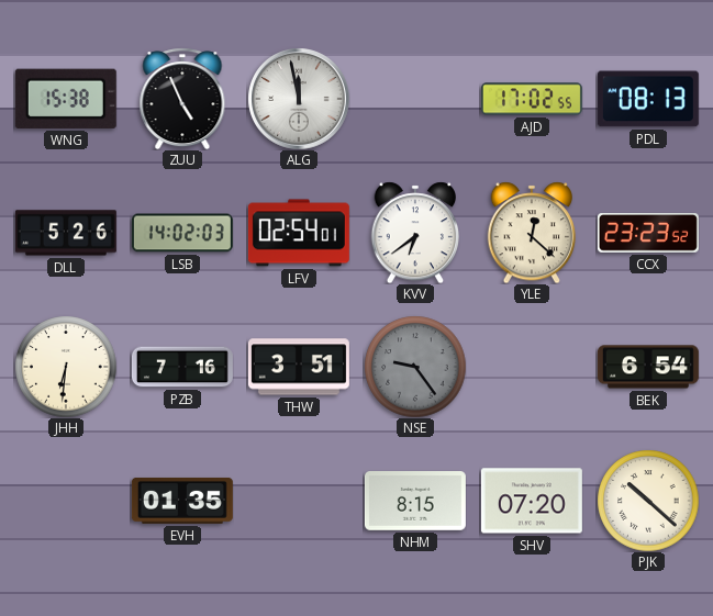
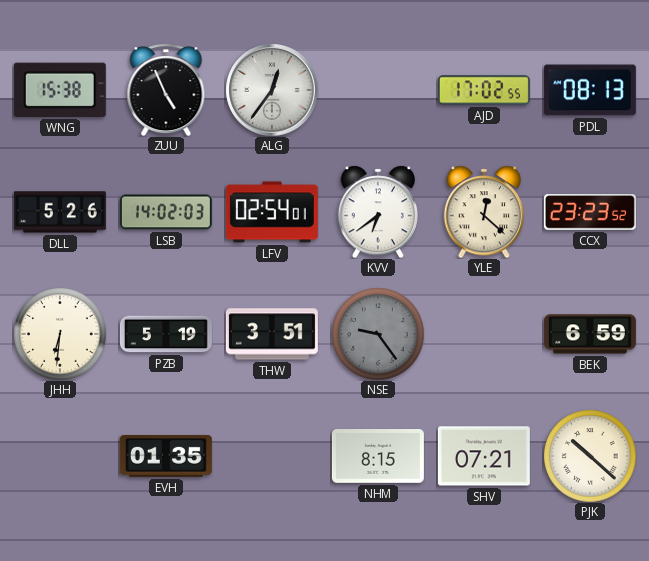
ALG: 11:58 -> 12:36
PZB: 7:16 -> 5:19
BEK: 6:54 -> 6:59
SHV: 07:20 -> 07:21
